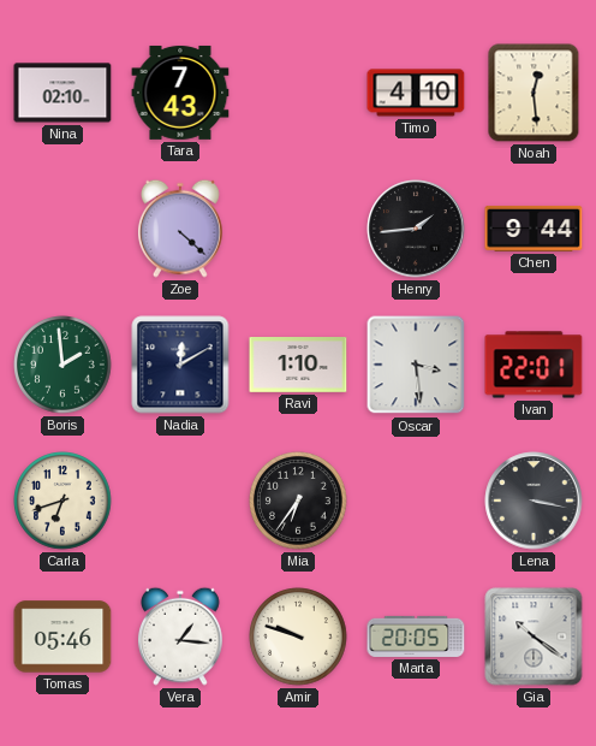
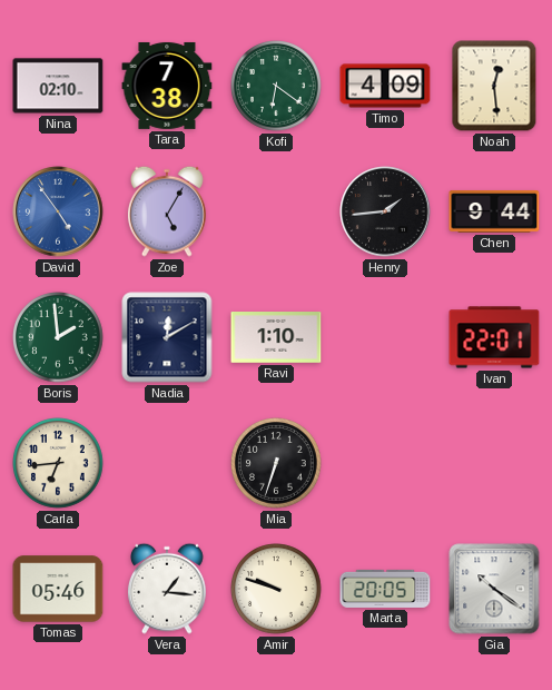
Tara: 7:43 -> 7:38
Kofi: none -> 6:21
Timo: 4:10 -> 4:09
David: none -> 4:54
Zoe: 4:22 -> 5:05
Oscar: 3:29 -> none
Carla: 6:42 -> 6:44
Mia: 6:36 -> 6:33
Lena: 3:17 -> none
